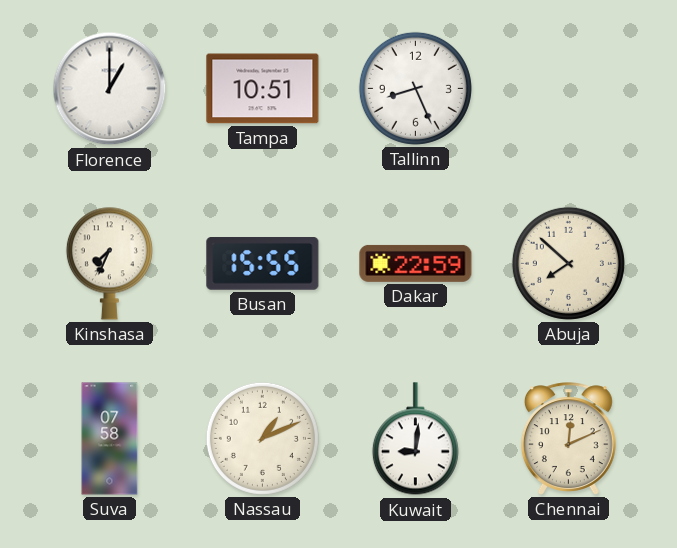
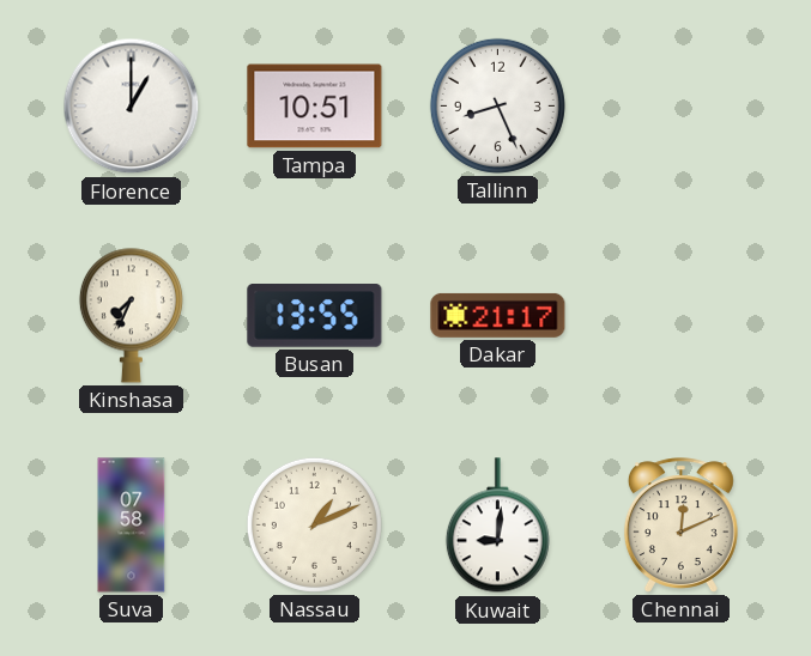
Busan: 15:55 -> 13:55
Dakar: 22:59 -> 21:17
Abuja: 7:52 -> none
